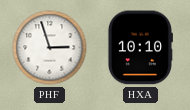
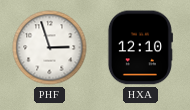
HXA: 10:10 -> 12:10
